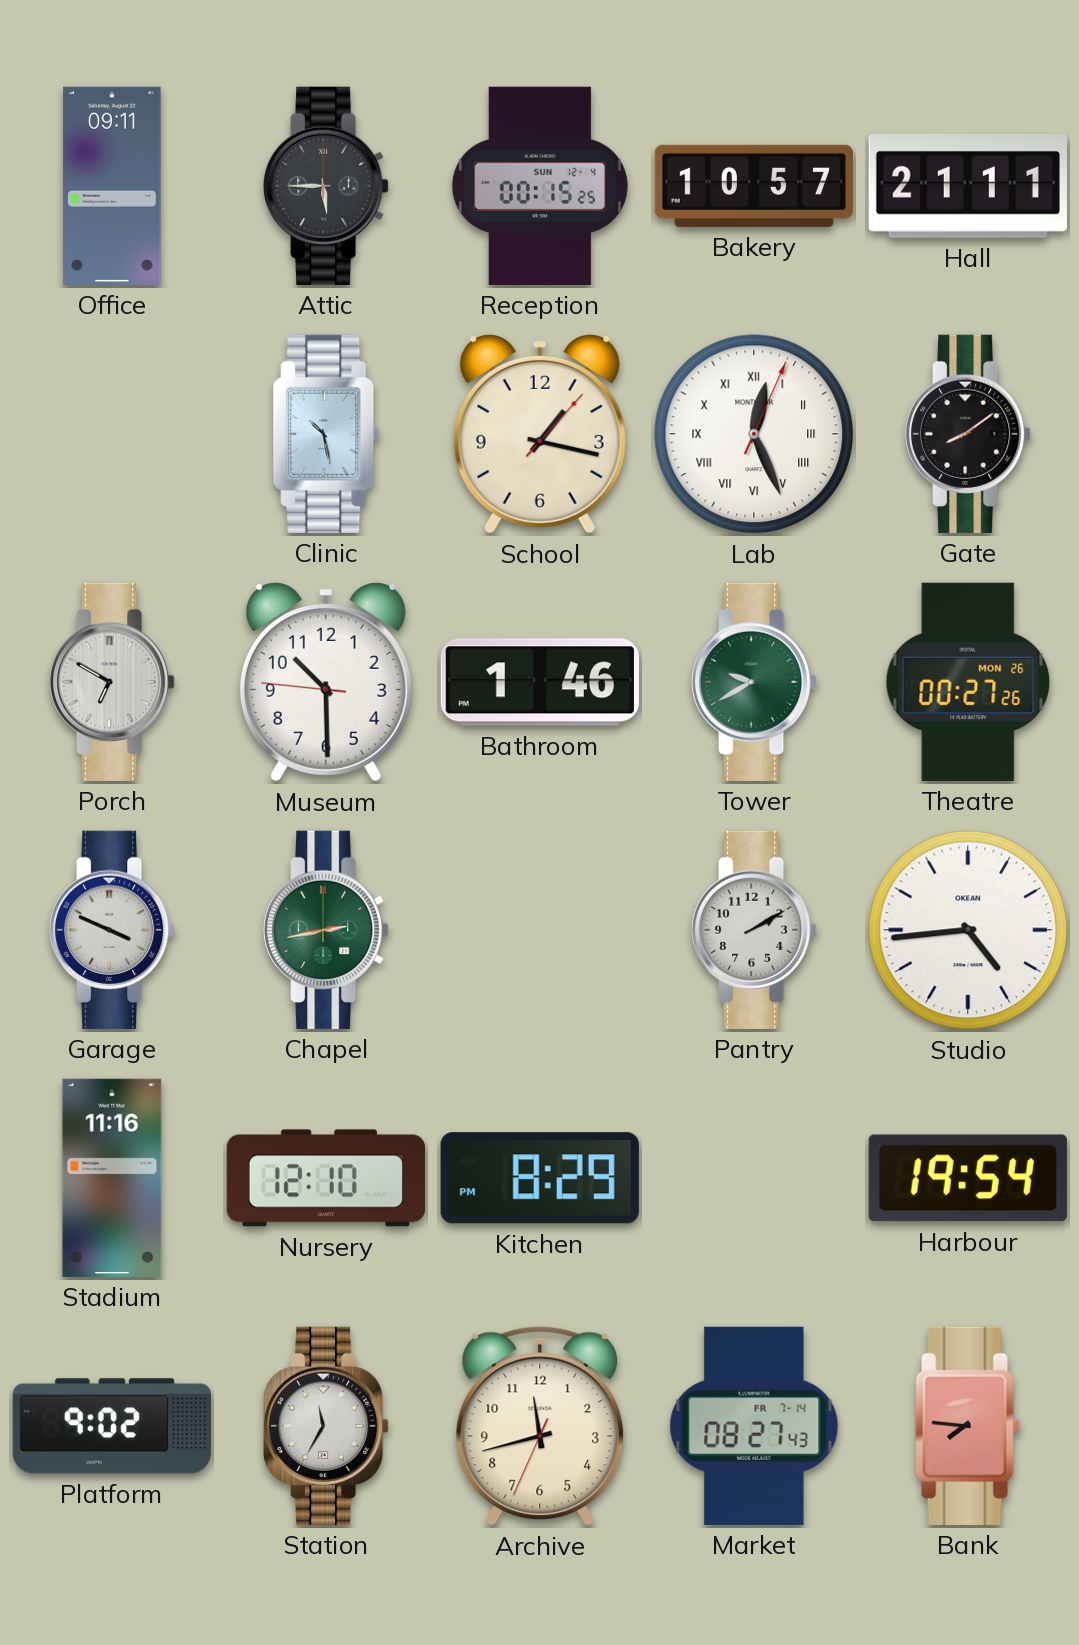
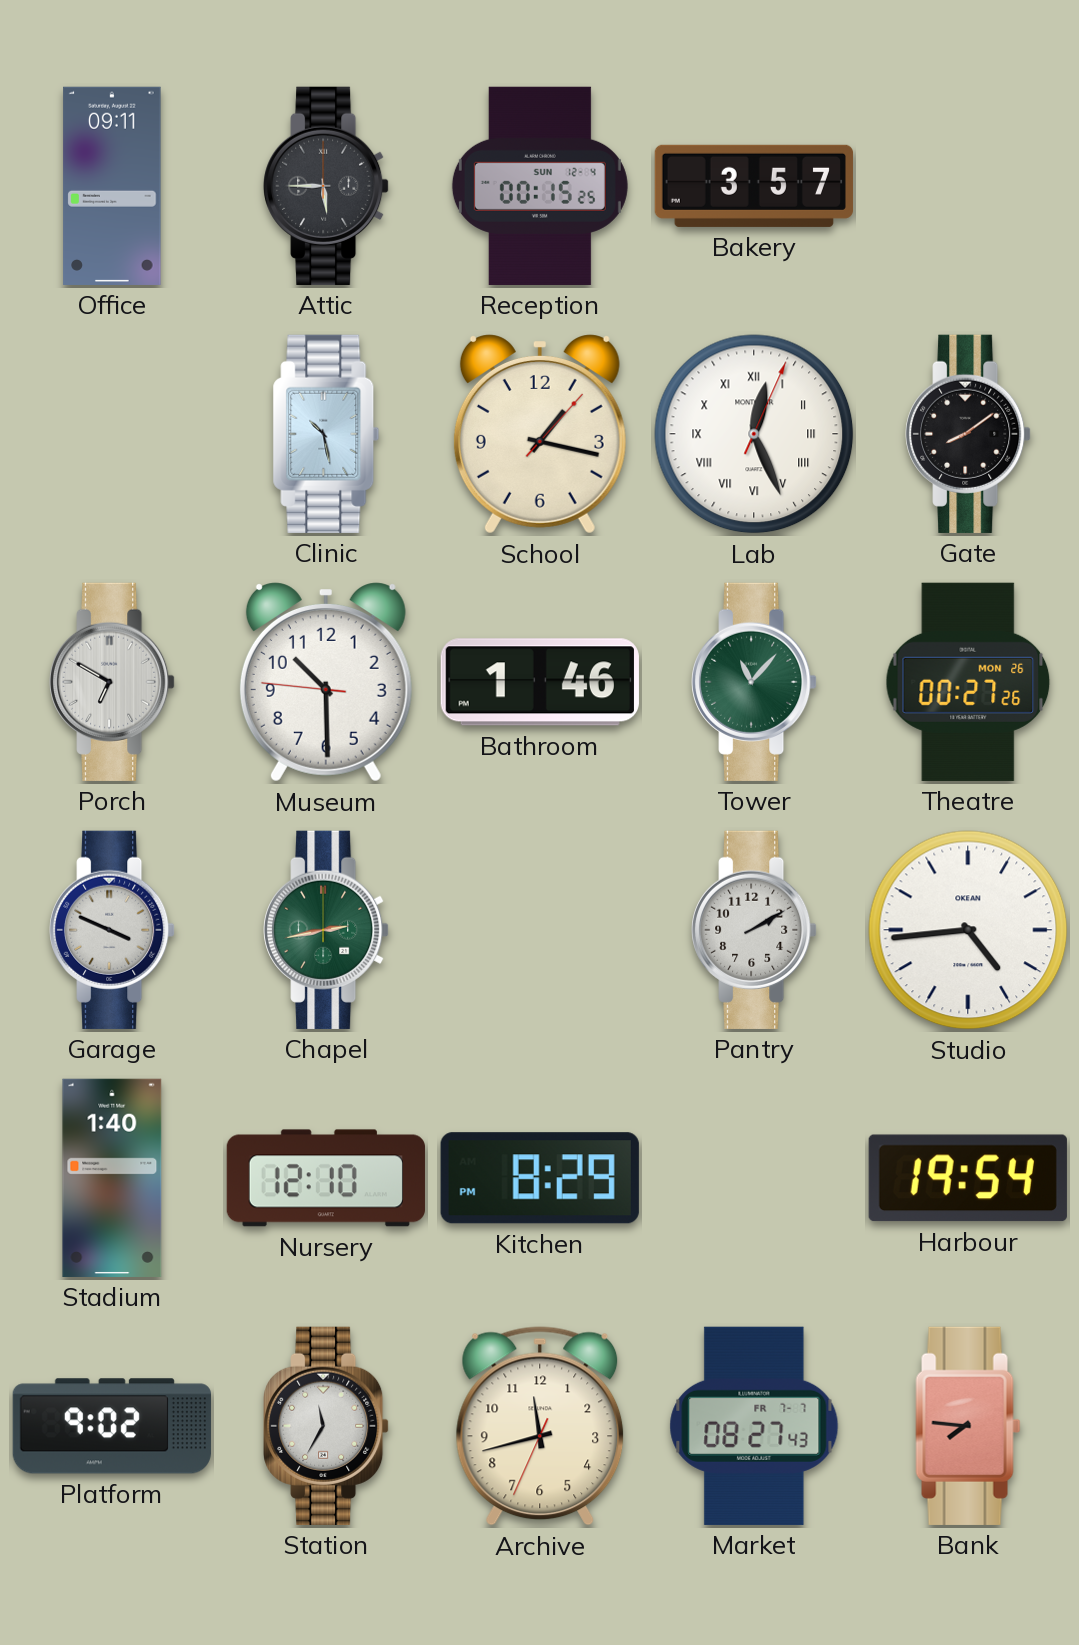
Bakery: 10:57 -> 3:57
Hall: 21:11 -> none
Tower: 9:40 -> 11:07
Stadium: 11:16 -> 1:40
Market date: FR 7-14 -> FR 7-7
